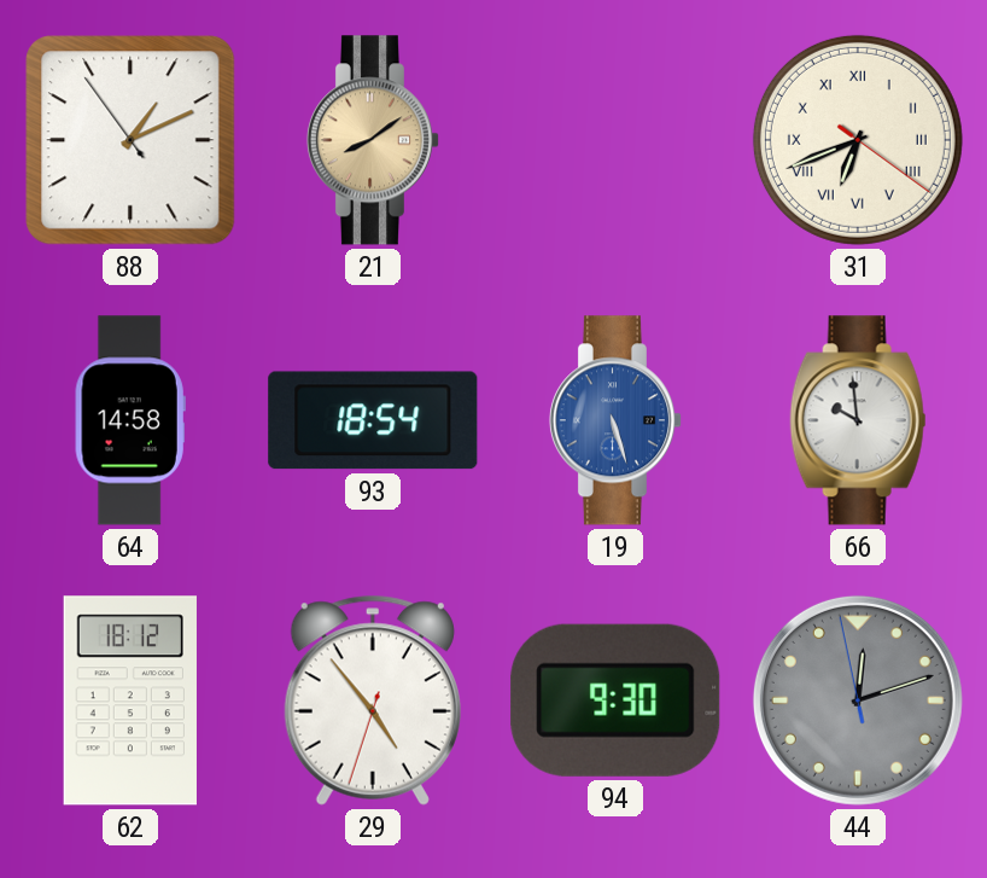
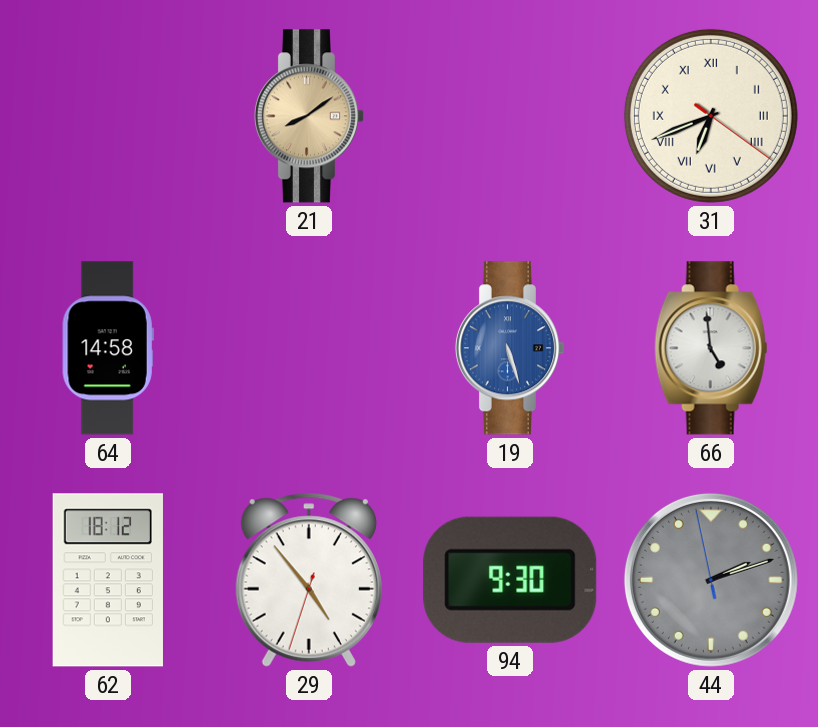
88: 1:10 -> none
93: 18:54 -> none
66: 9:59 -> 4:59
44: 12:11 -> 2:11
